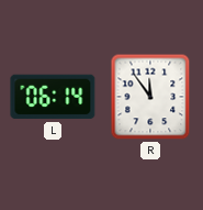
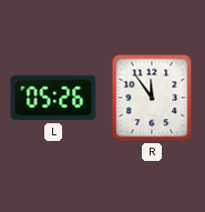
L: 06:14 -> 05:26
